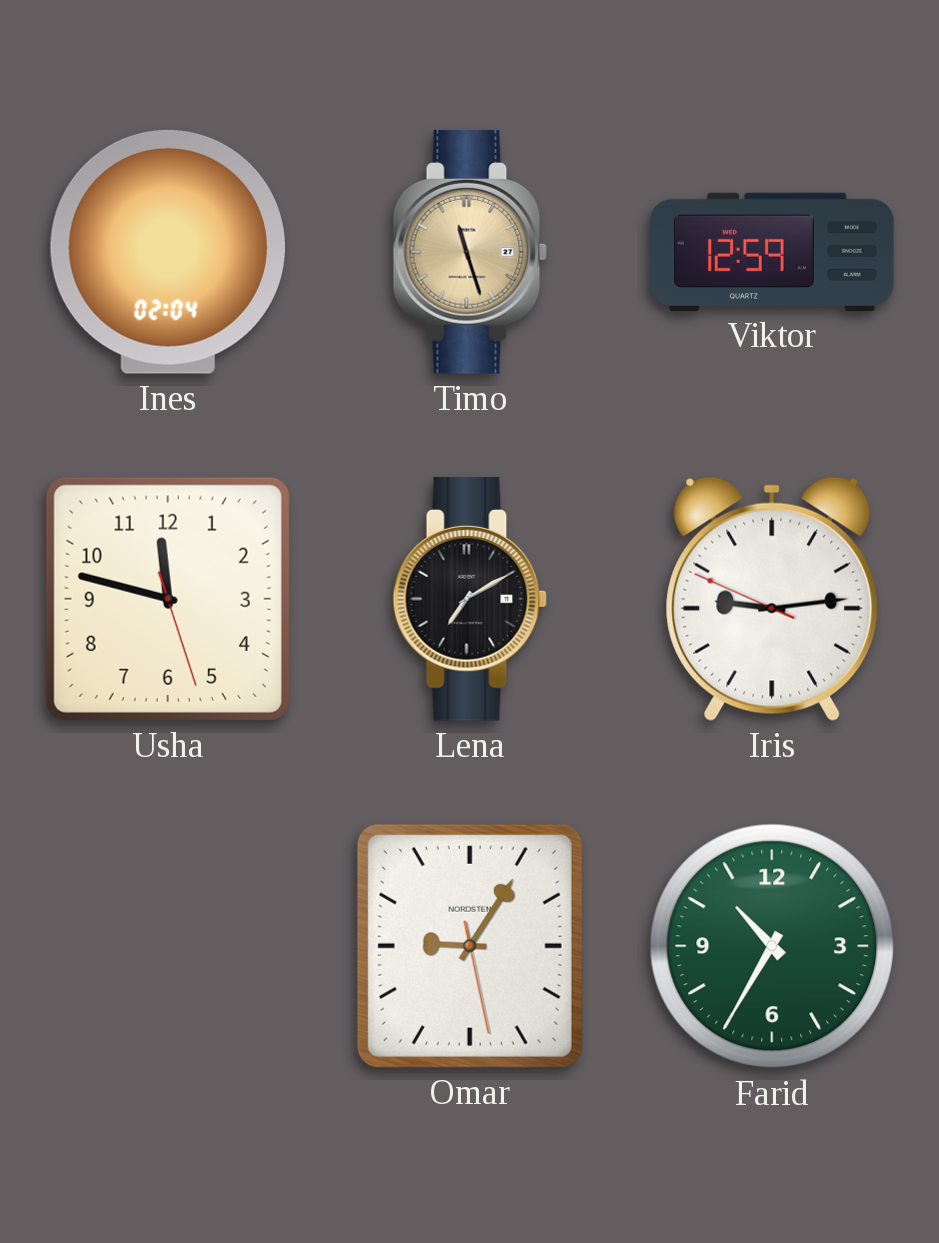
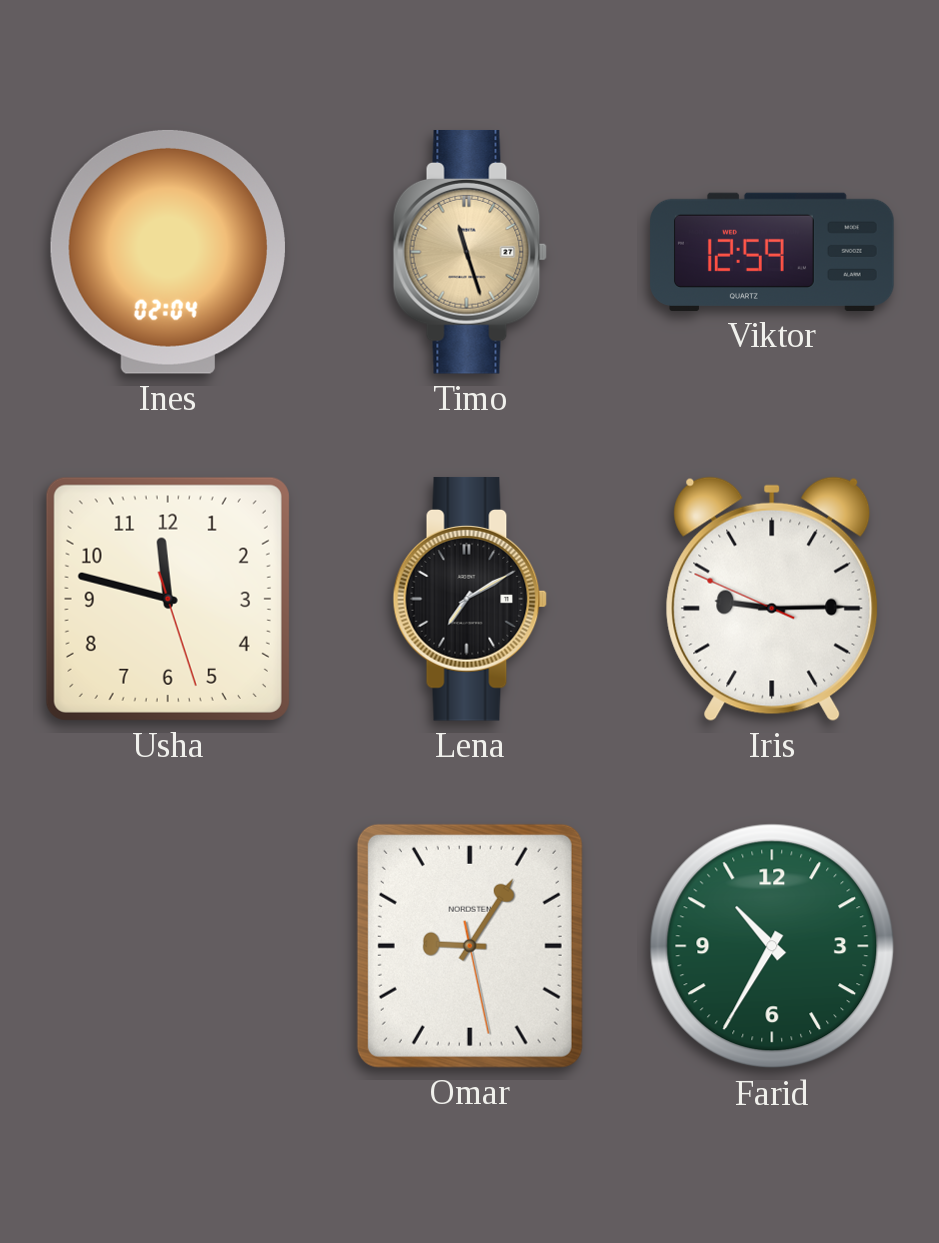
Iris: 9:13 -> 9:14
